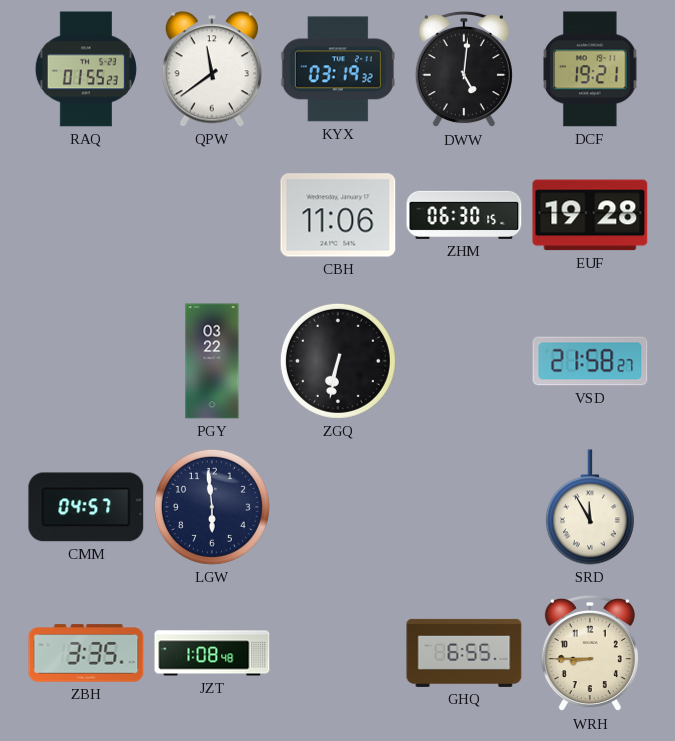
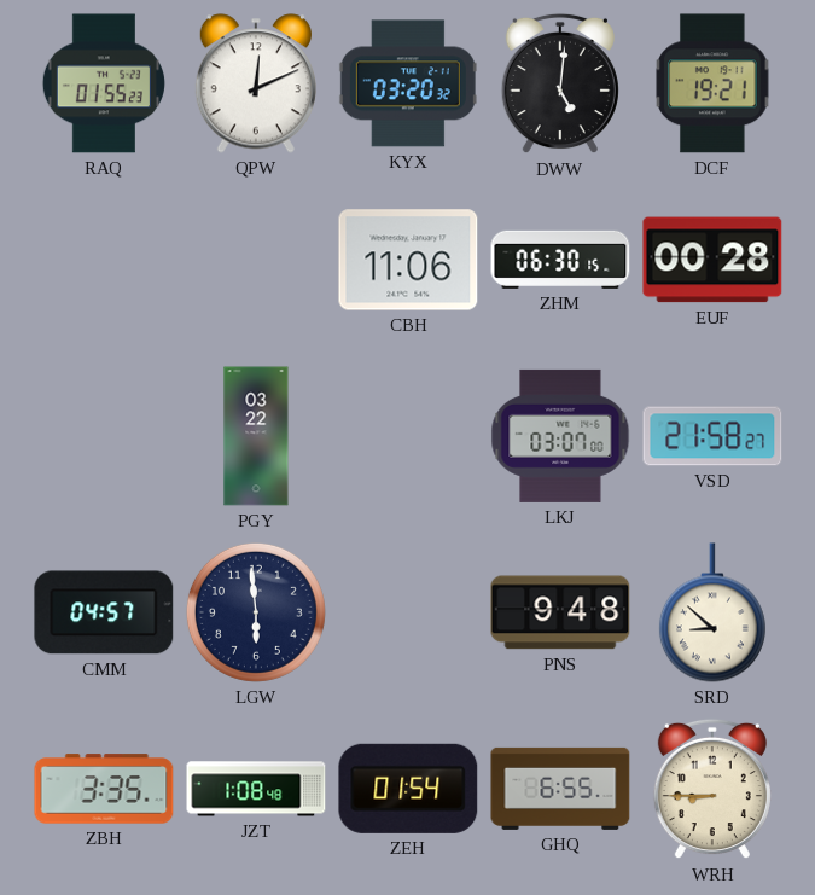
QPW: 11:39 -> 12:11
KYX: 03:19 -> 03:20
EUF: 19:28 -> 00:28
ZGQ: 6:32 -> none
LKJ: none -> 03:07
PNS: none -> 9:48
SRD: 11:55 -> 8:52
ZEH: none -> 01:54
